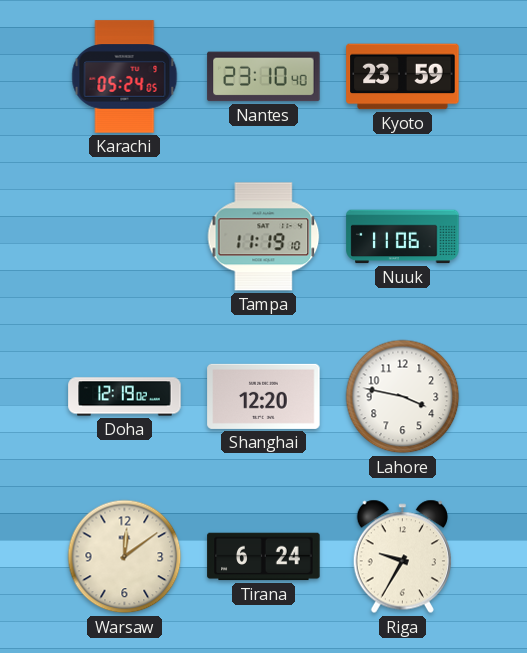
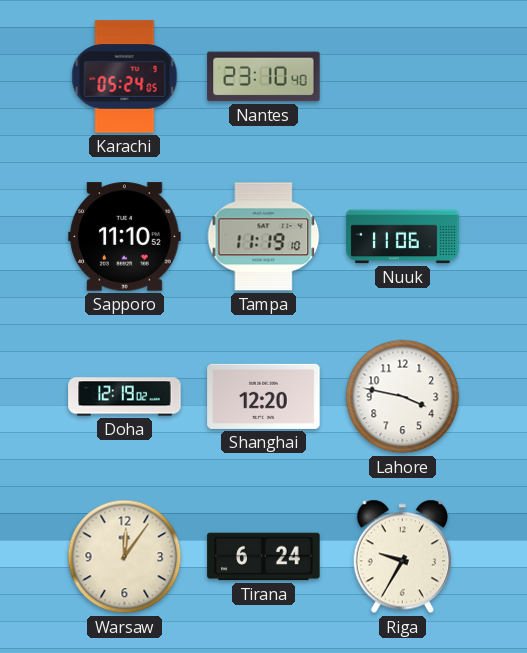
Kyoto: 23:59 -> none
Sapporo: none -> 11:10
Warsaw: 12:09 -> 12:06
